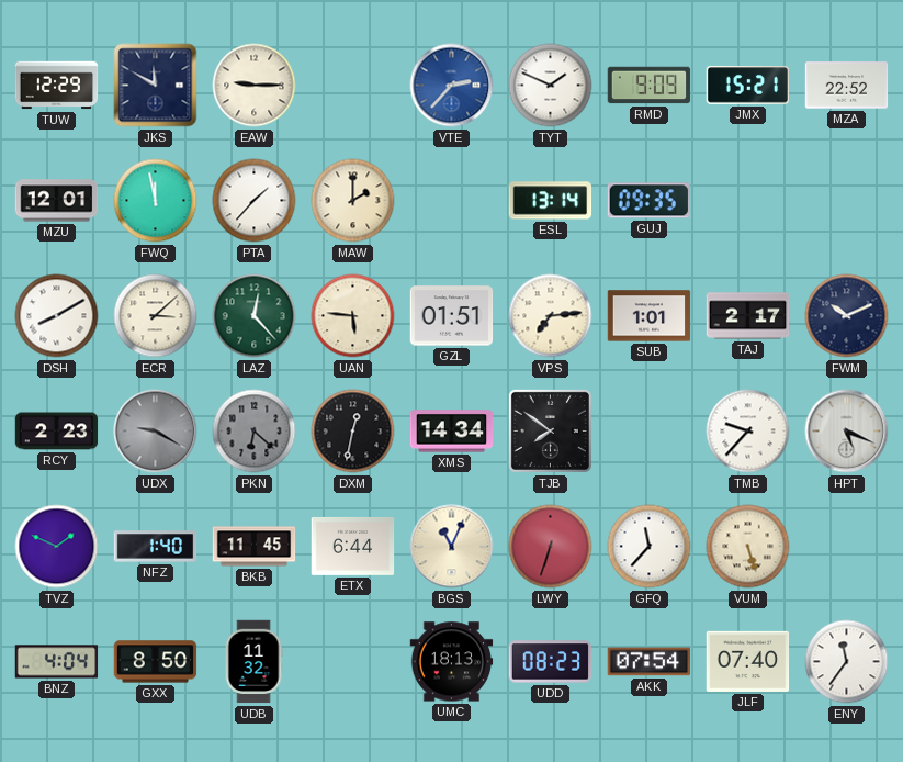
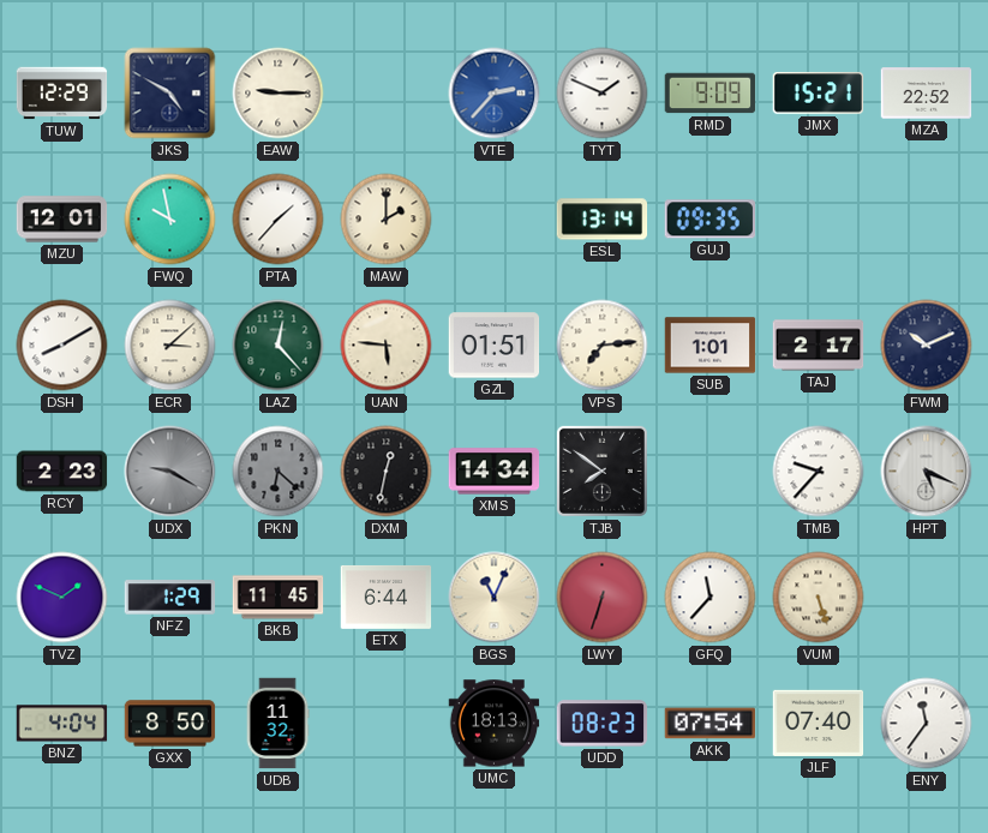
JKS: 11:50 -> 4:50
FWQ: 11:58 -> 9:58
NFZ: 1:40 -> 1:29
